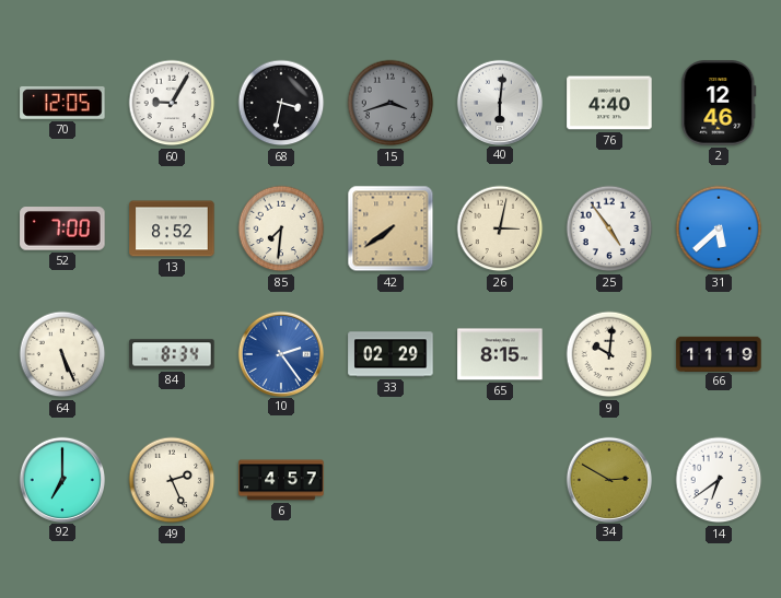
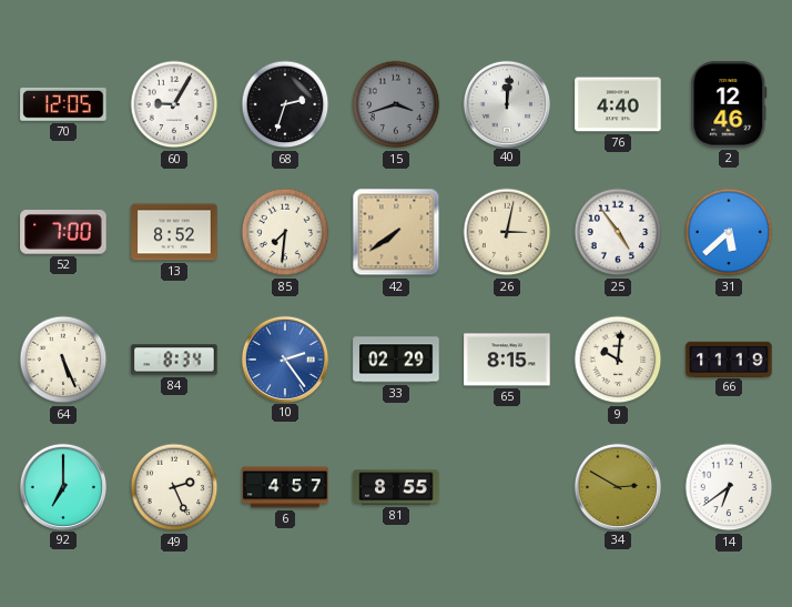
68: 3:32 -> 2:33
40: 6:01 -> 12:01
81: none -> 8:55
